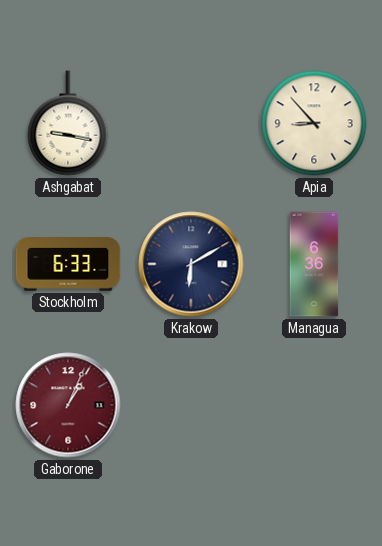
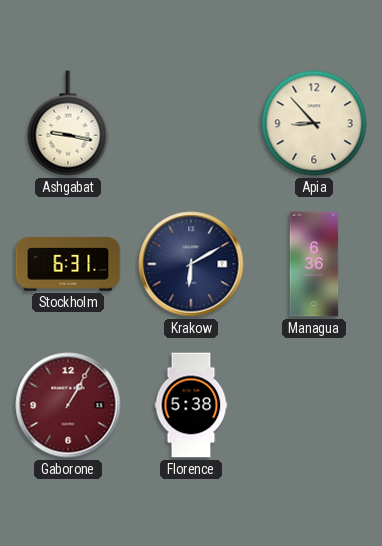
Stockholm: 6:33 -> 6:31
Gaborone: 1:04 -> 1:05
Florence: none -> 5:38
